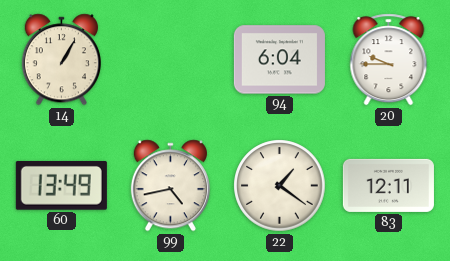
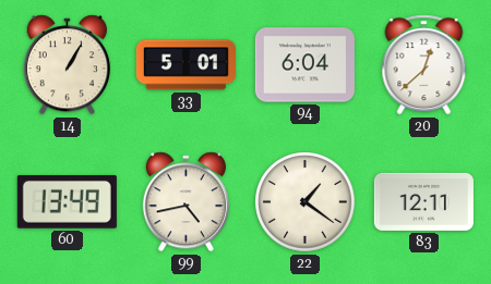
33: none -> 5:01
20: 9:45 -> 12:38
